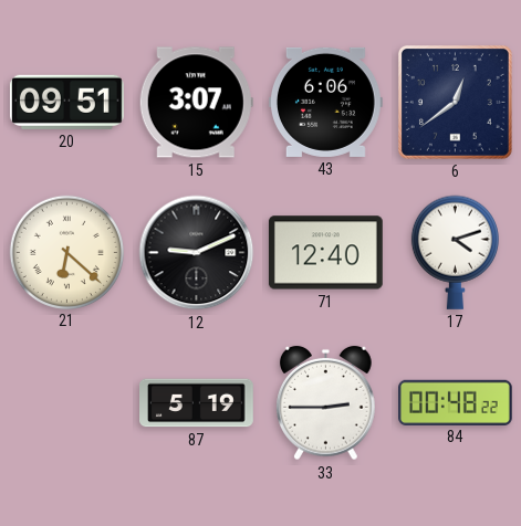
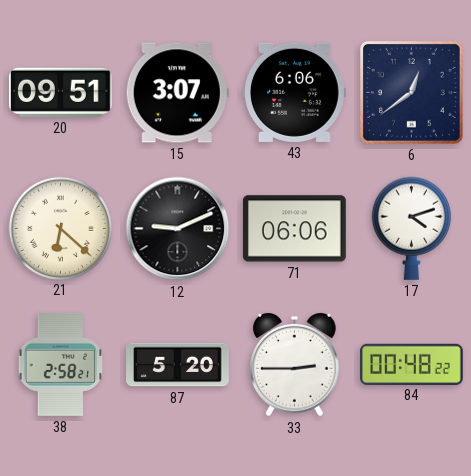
71: 12:40 -> 06:06
38: none -> 2:58
87: 5:19 -> 5:20
